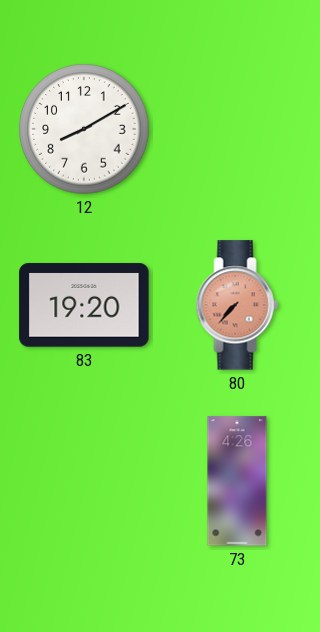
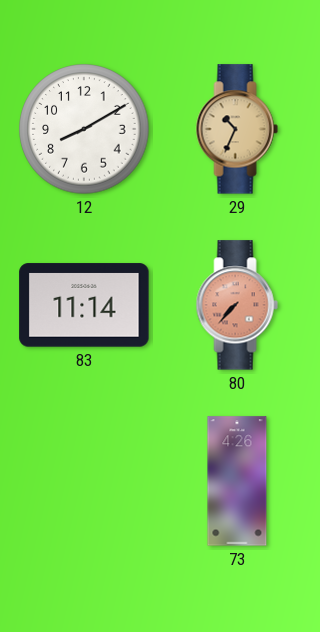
29: none -> 10:34
83: 19:20 -> 11:14
